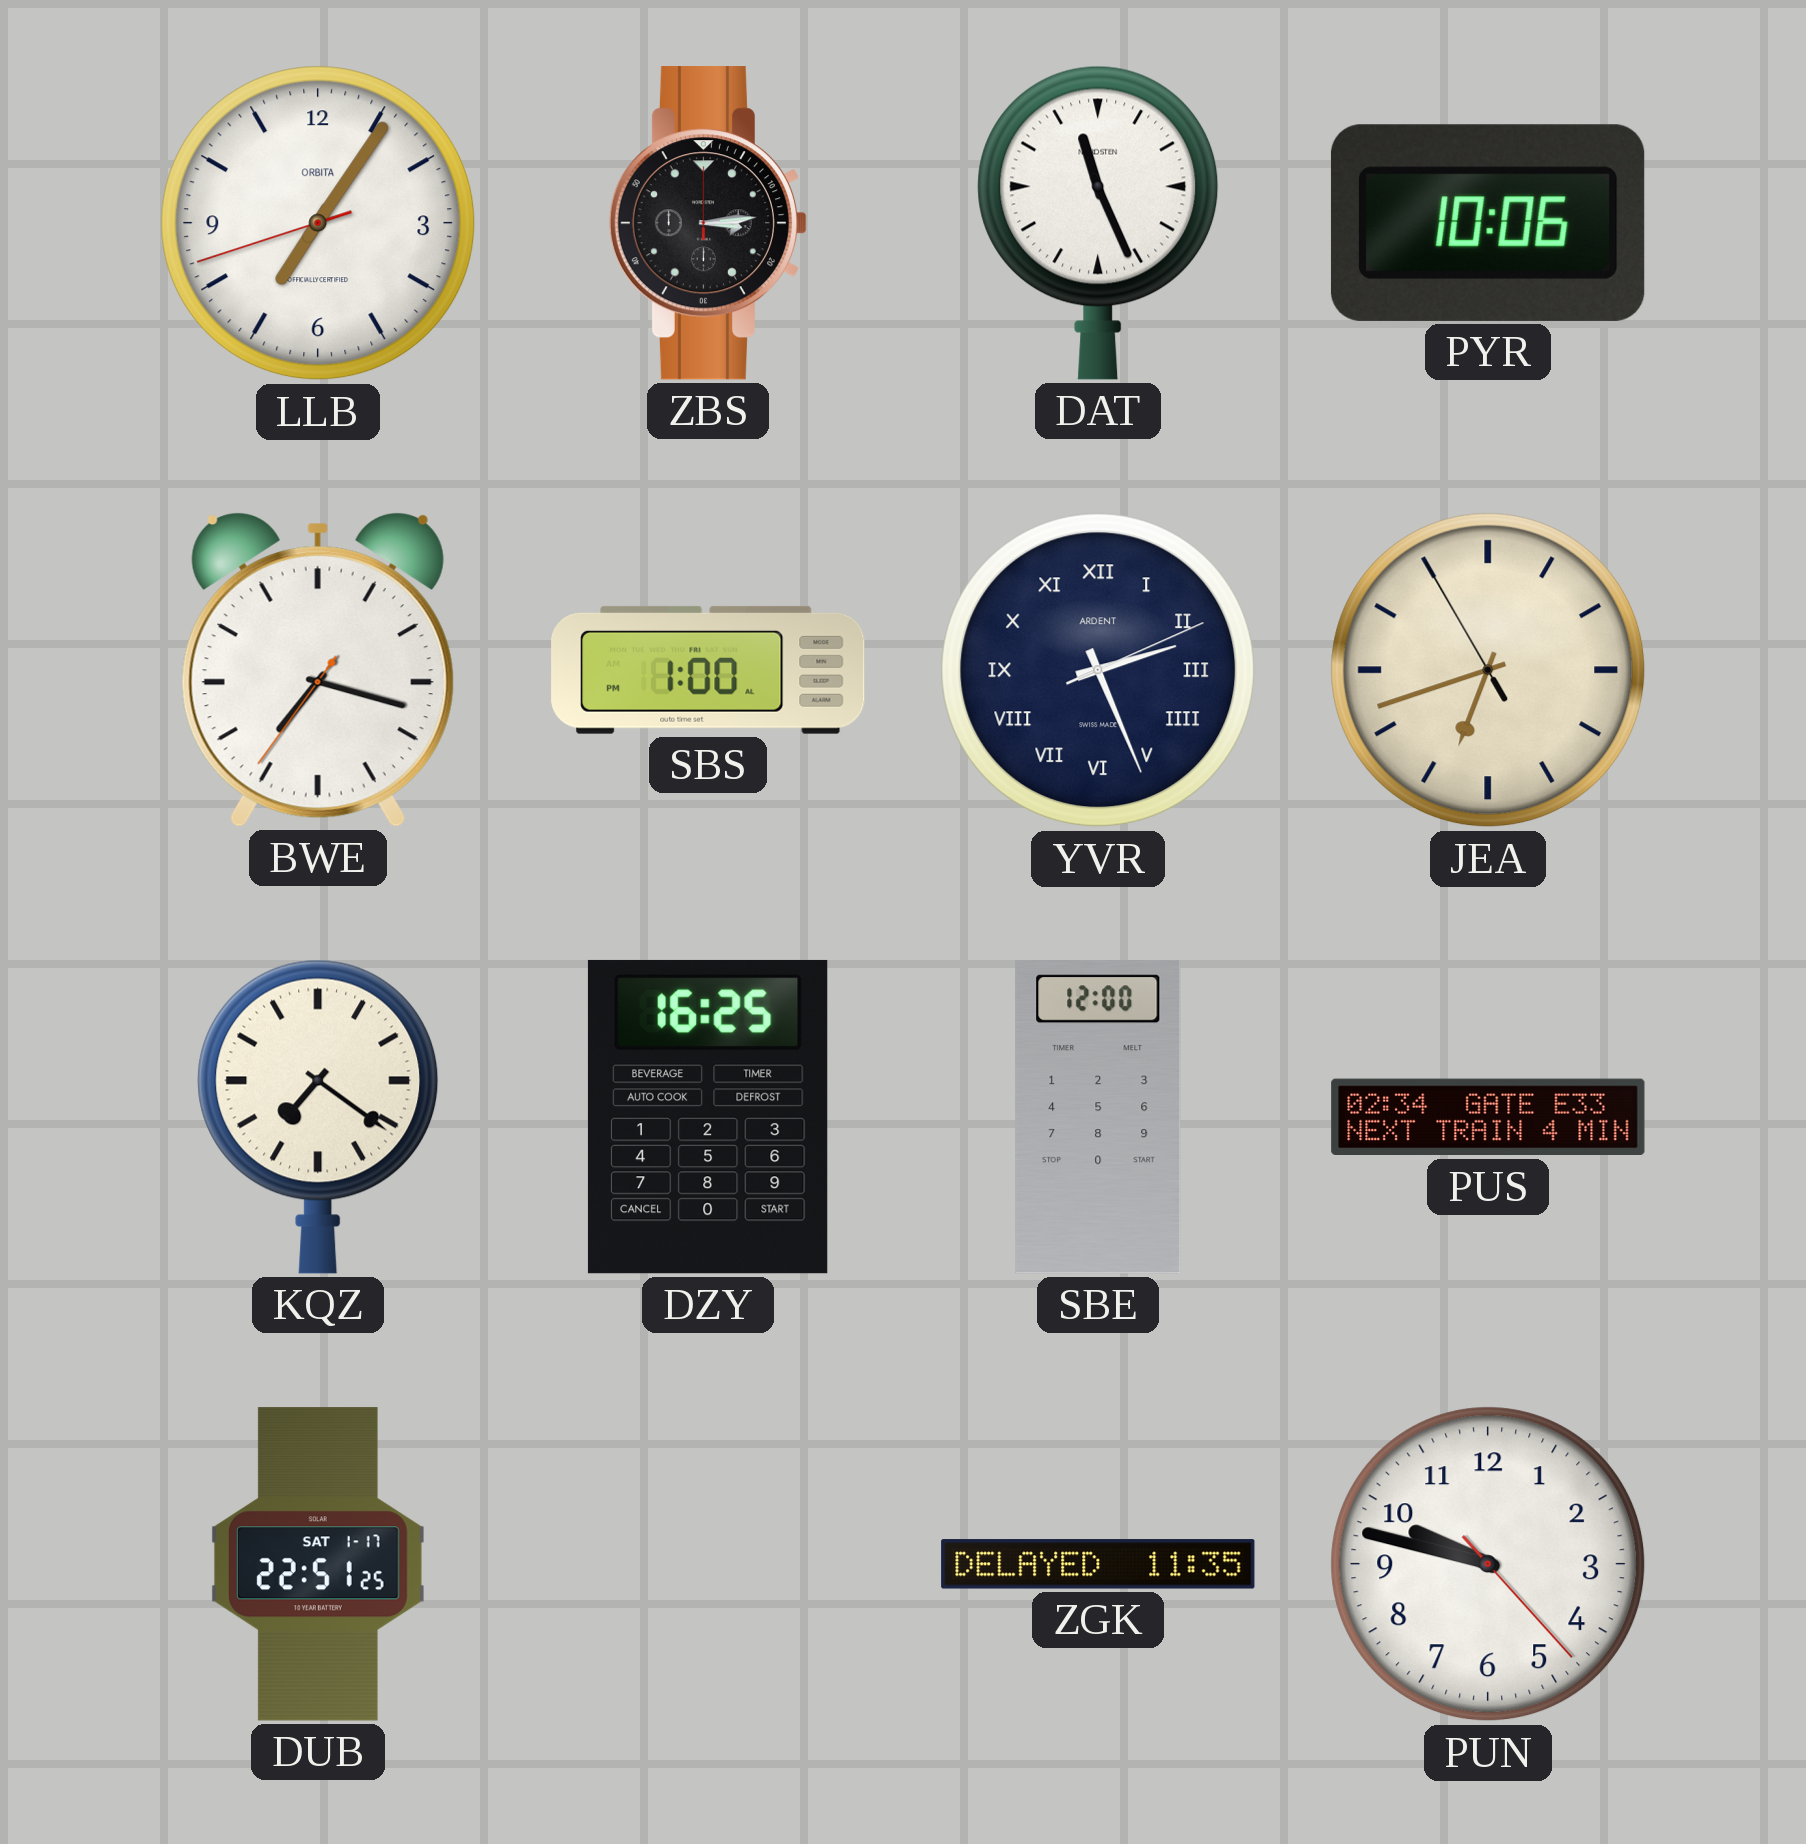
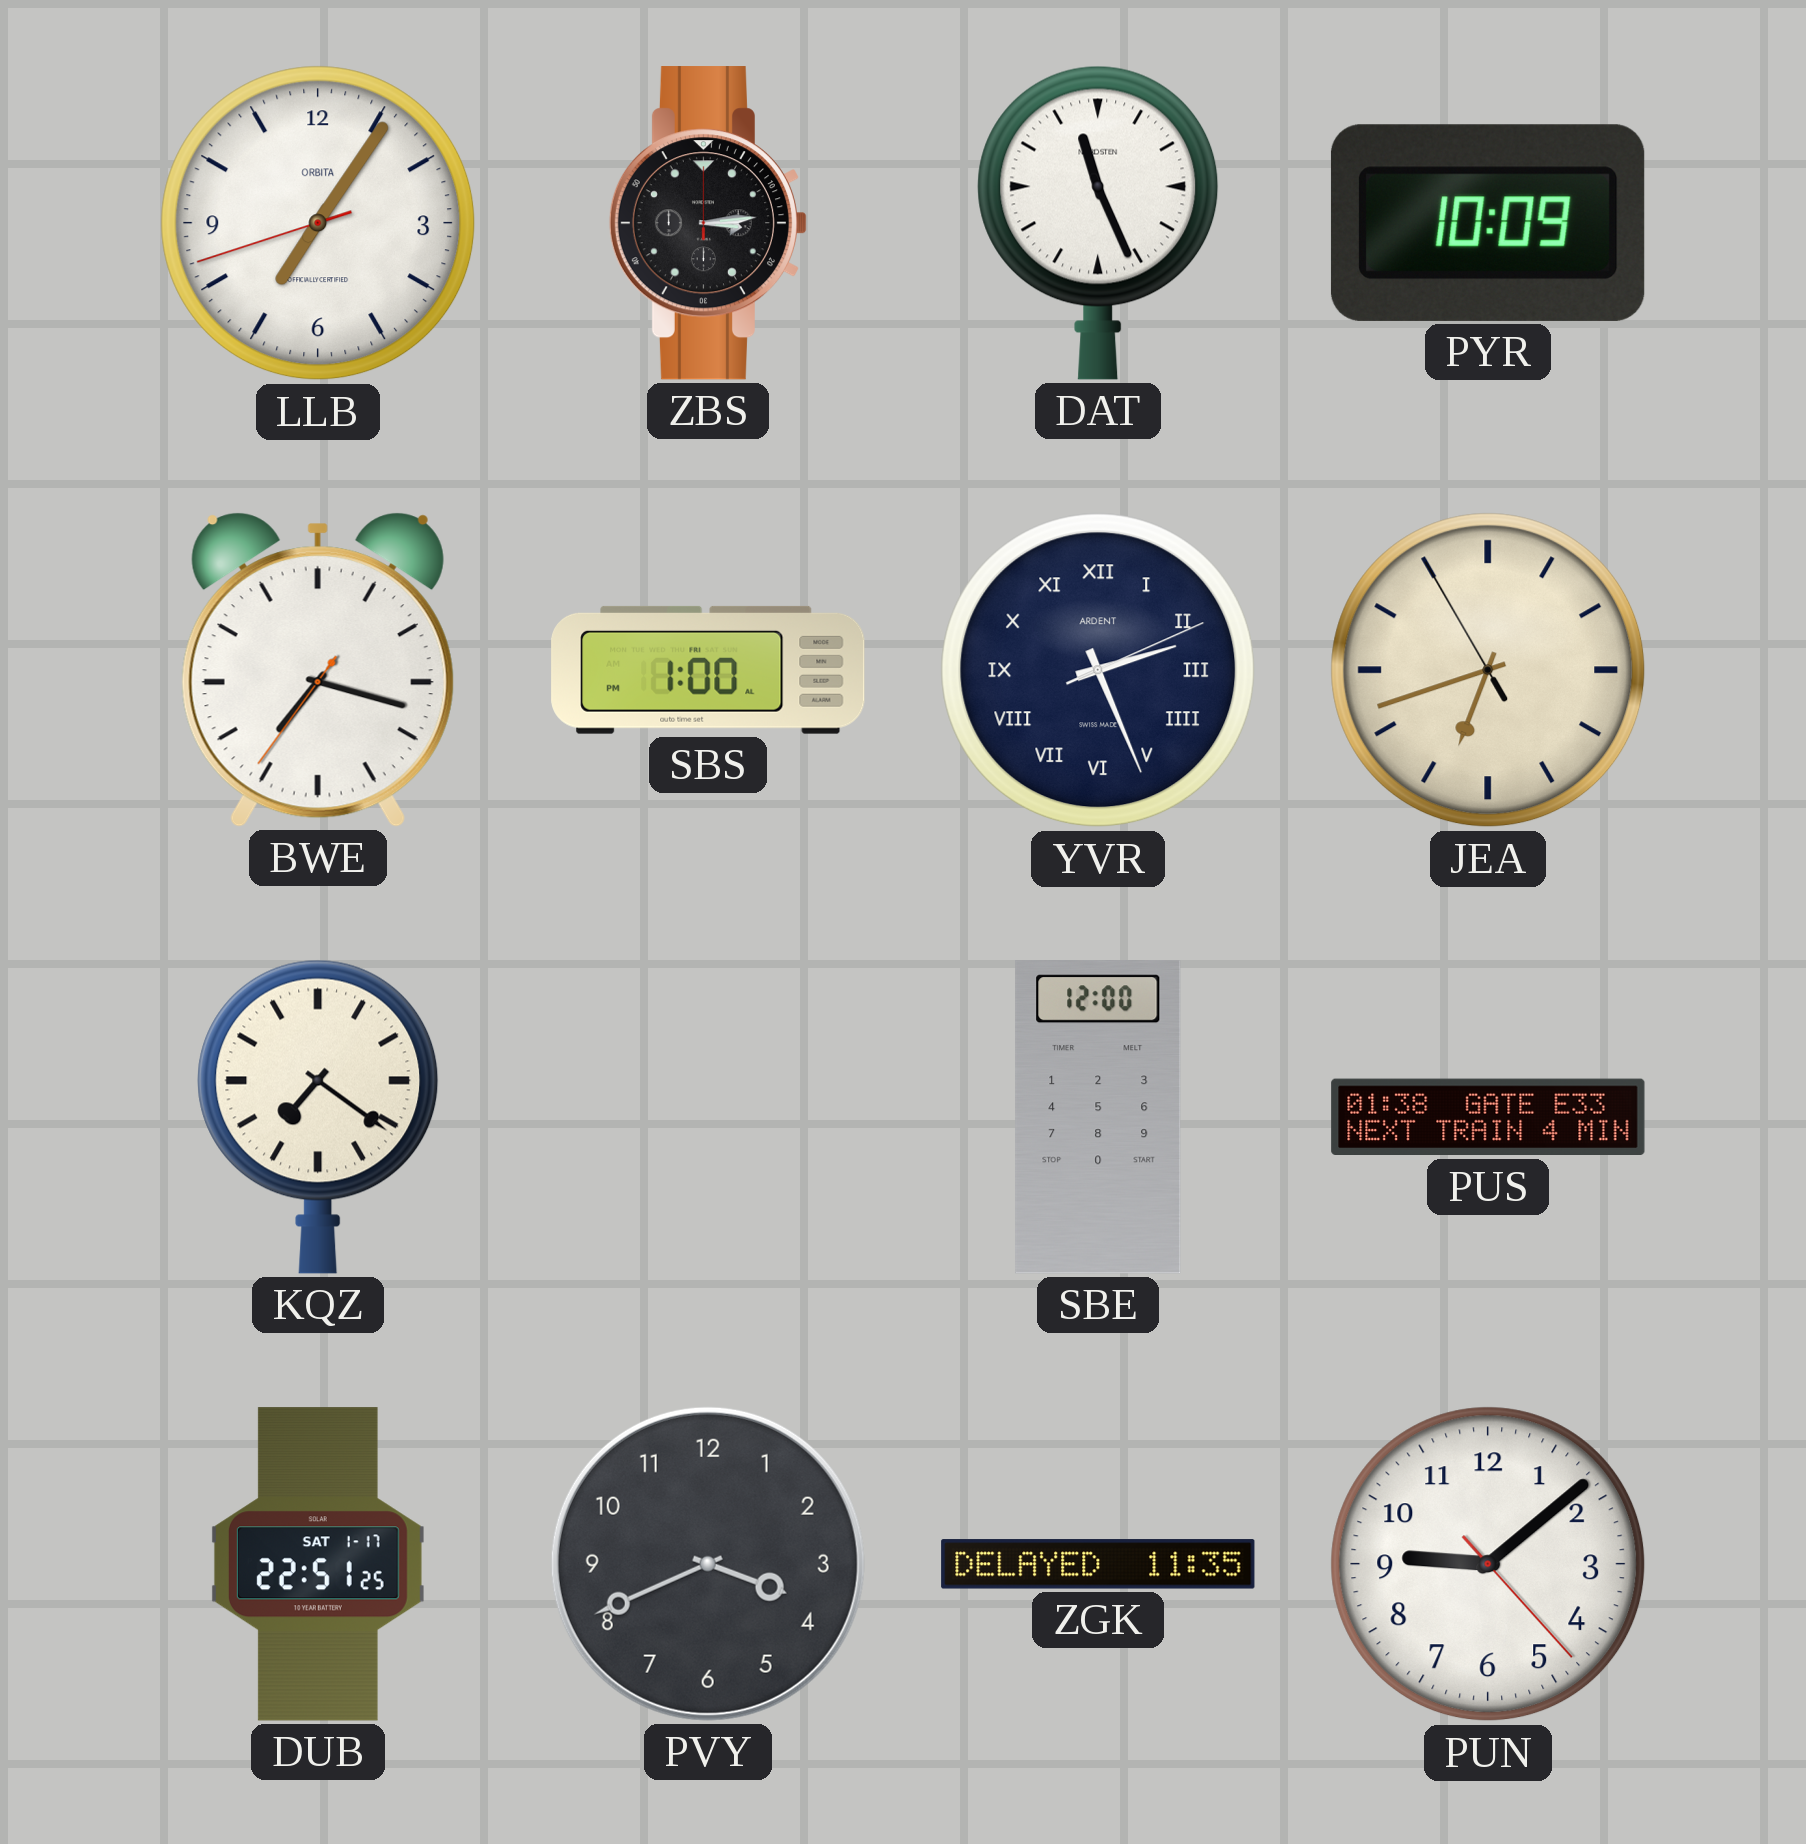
PYR: 10:06 -> 10:09
DZY: 16:25 -> none
PUS: 02:34 -> 01:38
PVY: none -> 3:41
PUN: 9:47 -> 9:08
